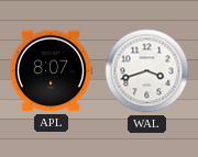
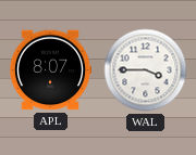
WAL: 3:42 -> 3:45
